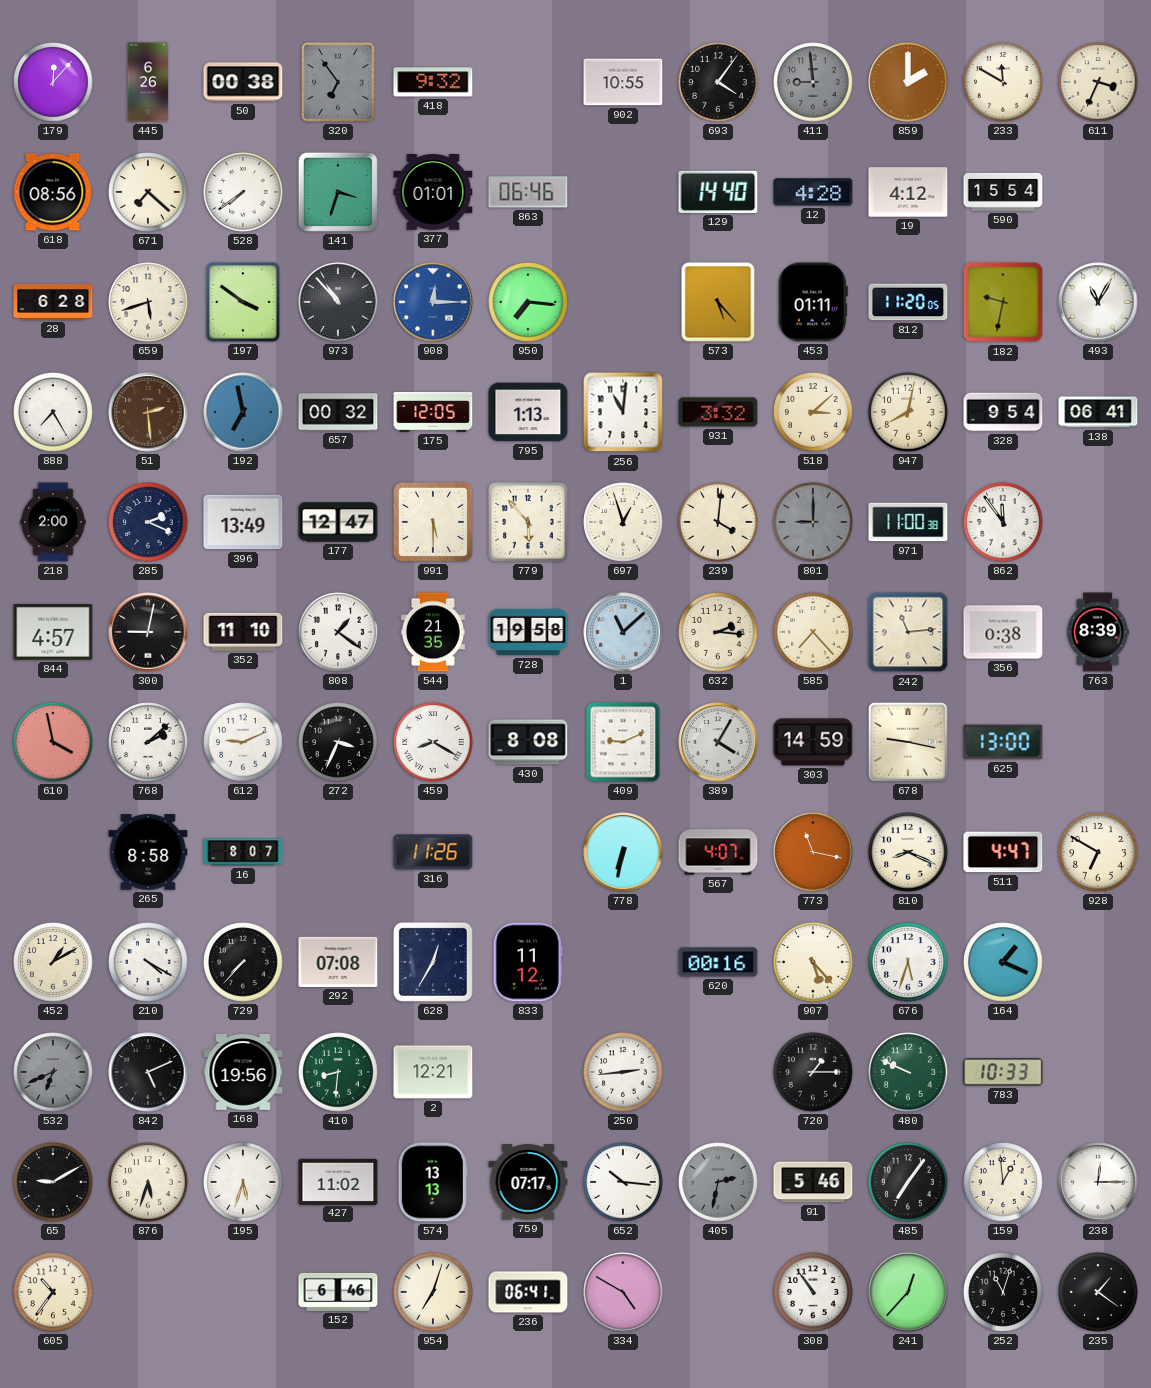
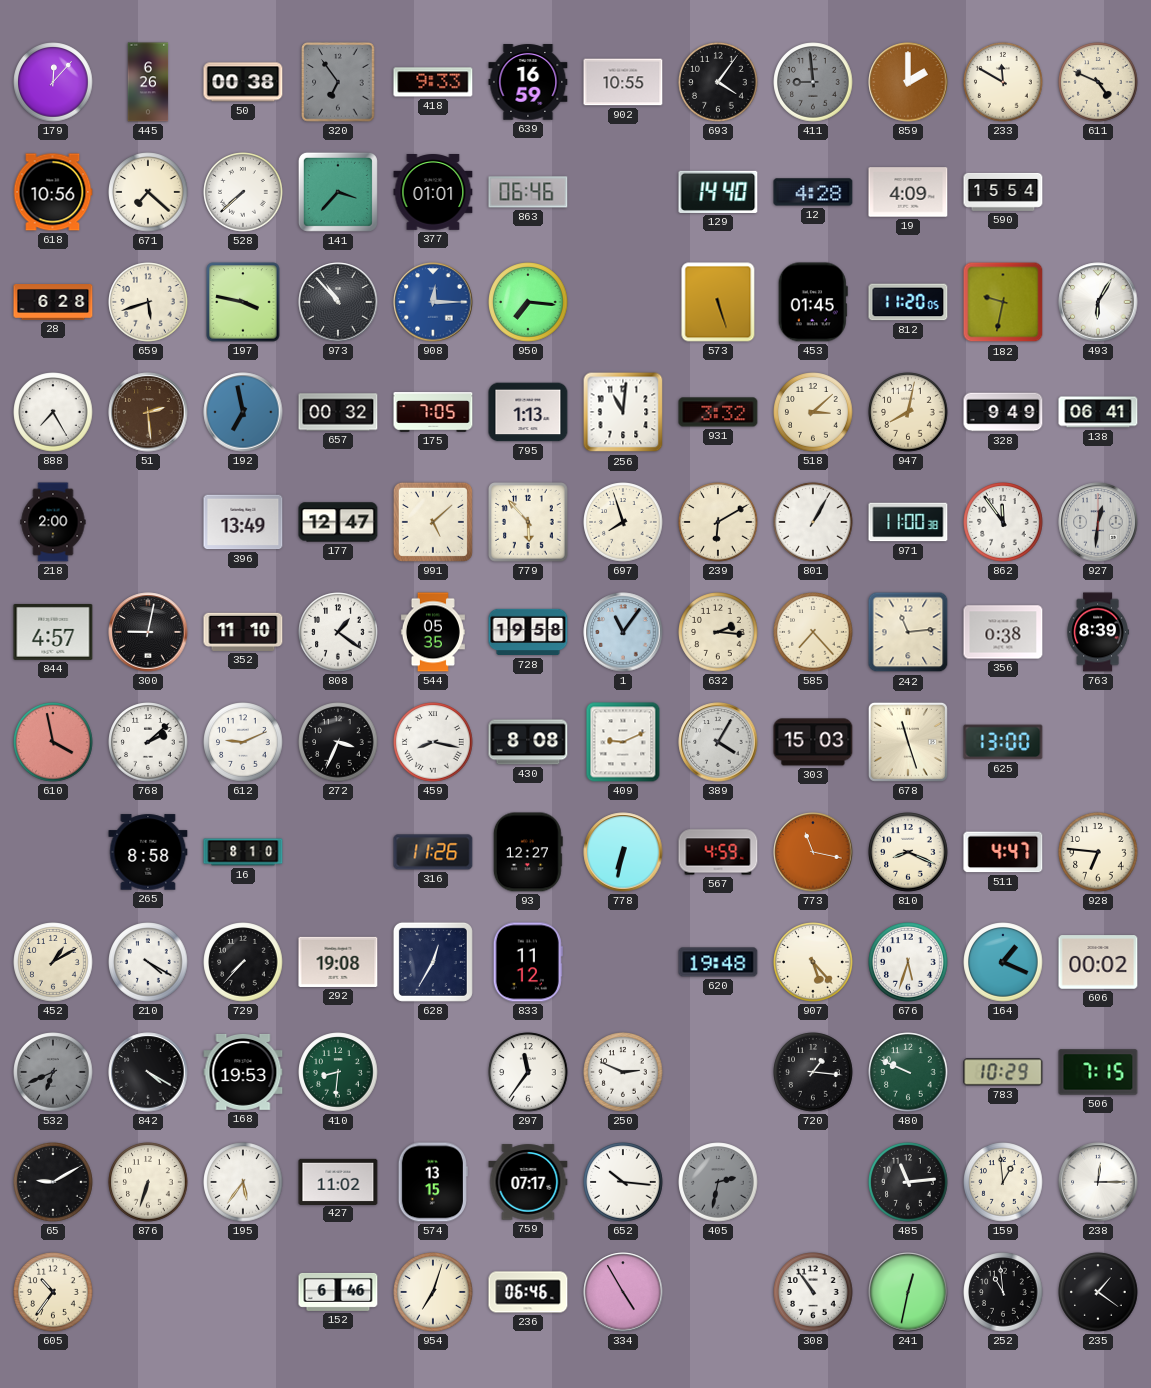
418: 9:32 -> 9:33
639: none -> 16:59
611: 3:34 -> 4:49
618: 08:56 -> 10:56
528: 7:39 -> 7:38
141: 3:33 -> 3:37
19: 4:12 -> 4:09
197: 3:51 -> 3:47
573: 5:23 -> 5:27
453: 01:11 -> 01:45
493: 11:05 -> 6:05
175: 12:05 -> 7:05
328: 9:54 -> 9:49
285: 2:19 -> none
991: 5:30 -> 5:08
697: 12:57 -> 7:57
239: 4:01 -> 6:10
801: 9:00 -> 1:05
801 dial: grey -> white
927: none -> 12:31
544: 21:35 -> 05:35
1: 11:08 -> 11:06
459: 8:20 -> 8:17
303: 14:59 -> 15:03
678: 9:17 -> 11:27
16: 8:07 -> 8:10
93: none -> 12:27
567: 4:07 -> 4:59
928: 6:50 -> 6:46
292: 07:08 -> 19:08
620: 00:16 -> 19:48
606: none -> 00:02
842: 5:11 -> 4:20
168: 19:56 -> 19:53
2: 12:21 -> none
297: none -> 11:36
250: 2:44 -> 2:49
720: 1:15 -> 1:16
783: 10:33 -> 10:29
506: none -> 7:15
876: 5:33 -> 6:33
195: 5:33 -> 5:36
574: 13:13 -> 13:15
91: 5:46 -> none
485: 7:06 -> 11:14
236: 06:41 -> 06:46
334: 4:50 -> 4:55
241: 12:37 -> 12:32
252: 11:03 -> 10:59
